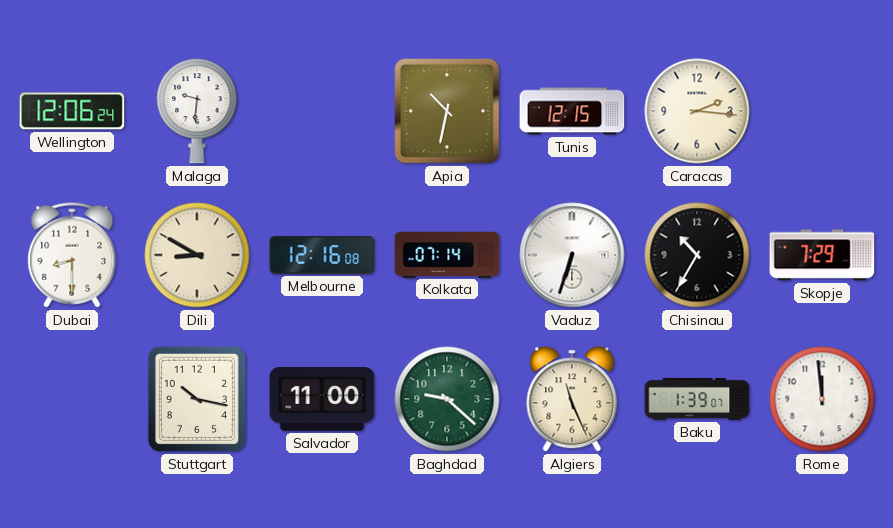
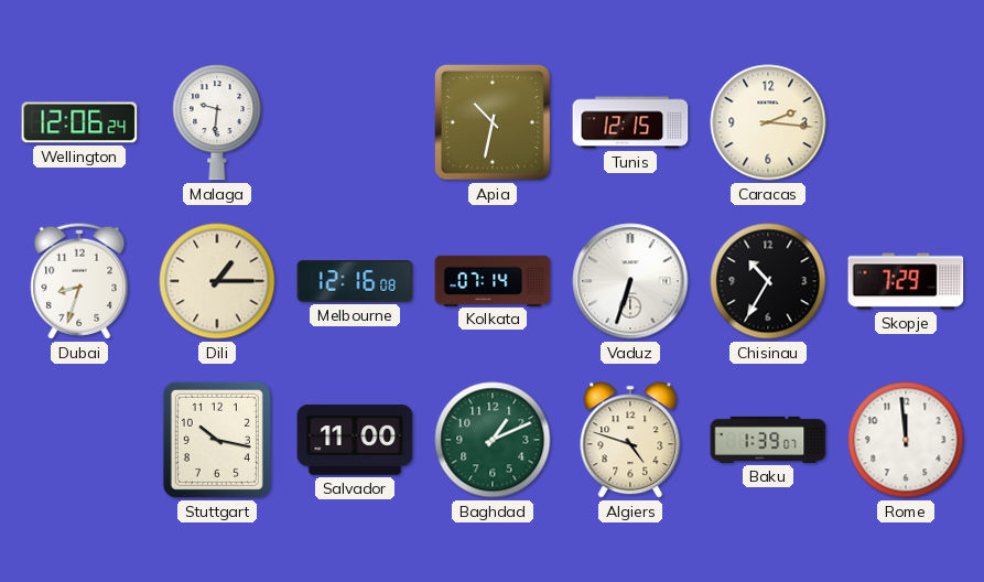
Dubai: 8:30 -> 8:33
Dili: 8:50 -> 1:15
Baghdad: 9:22 -> 1:11
Algiers: 11:26 -> 4:48
